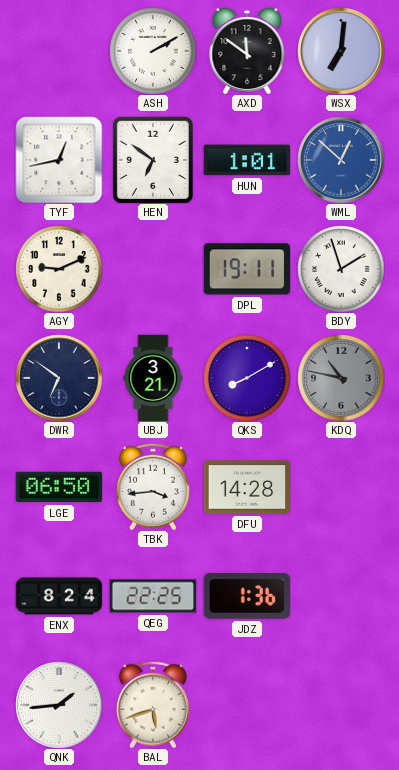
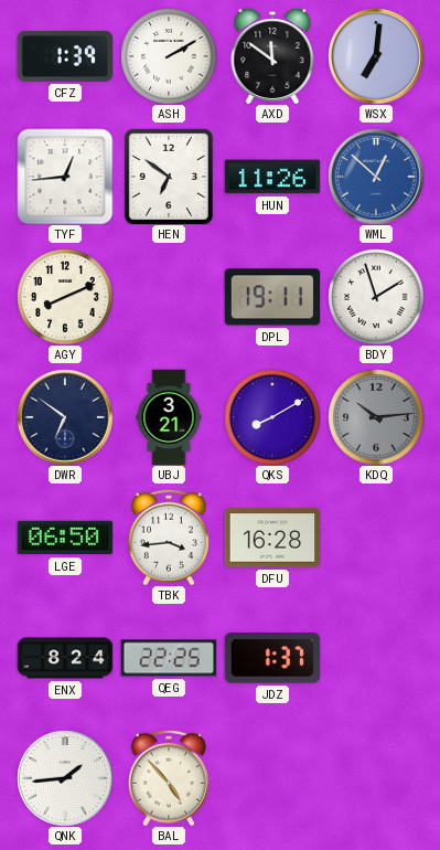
CFZ: none -> 1:39
TYF: 12:43 -> 12:44
HUN: 1:01 -> 11:26
AGY: 9:11 -> 8:11
KDQ: 10:47 -> 10:14
DFU: 14:28 -> 16:28
JDZ: 1:36 -> 1:37
BAL: 5:42 -> 4:53
